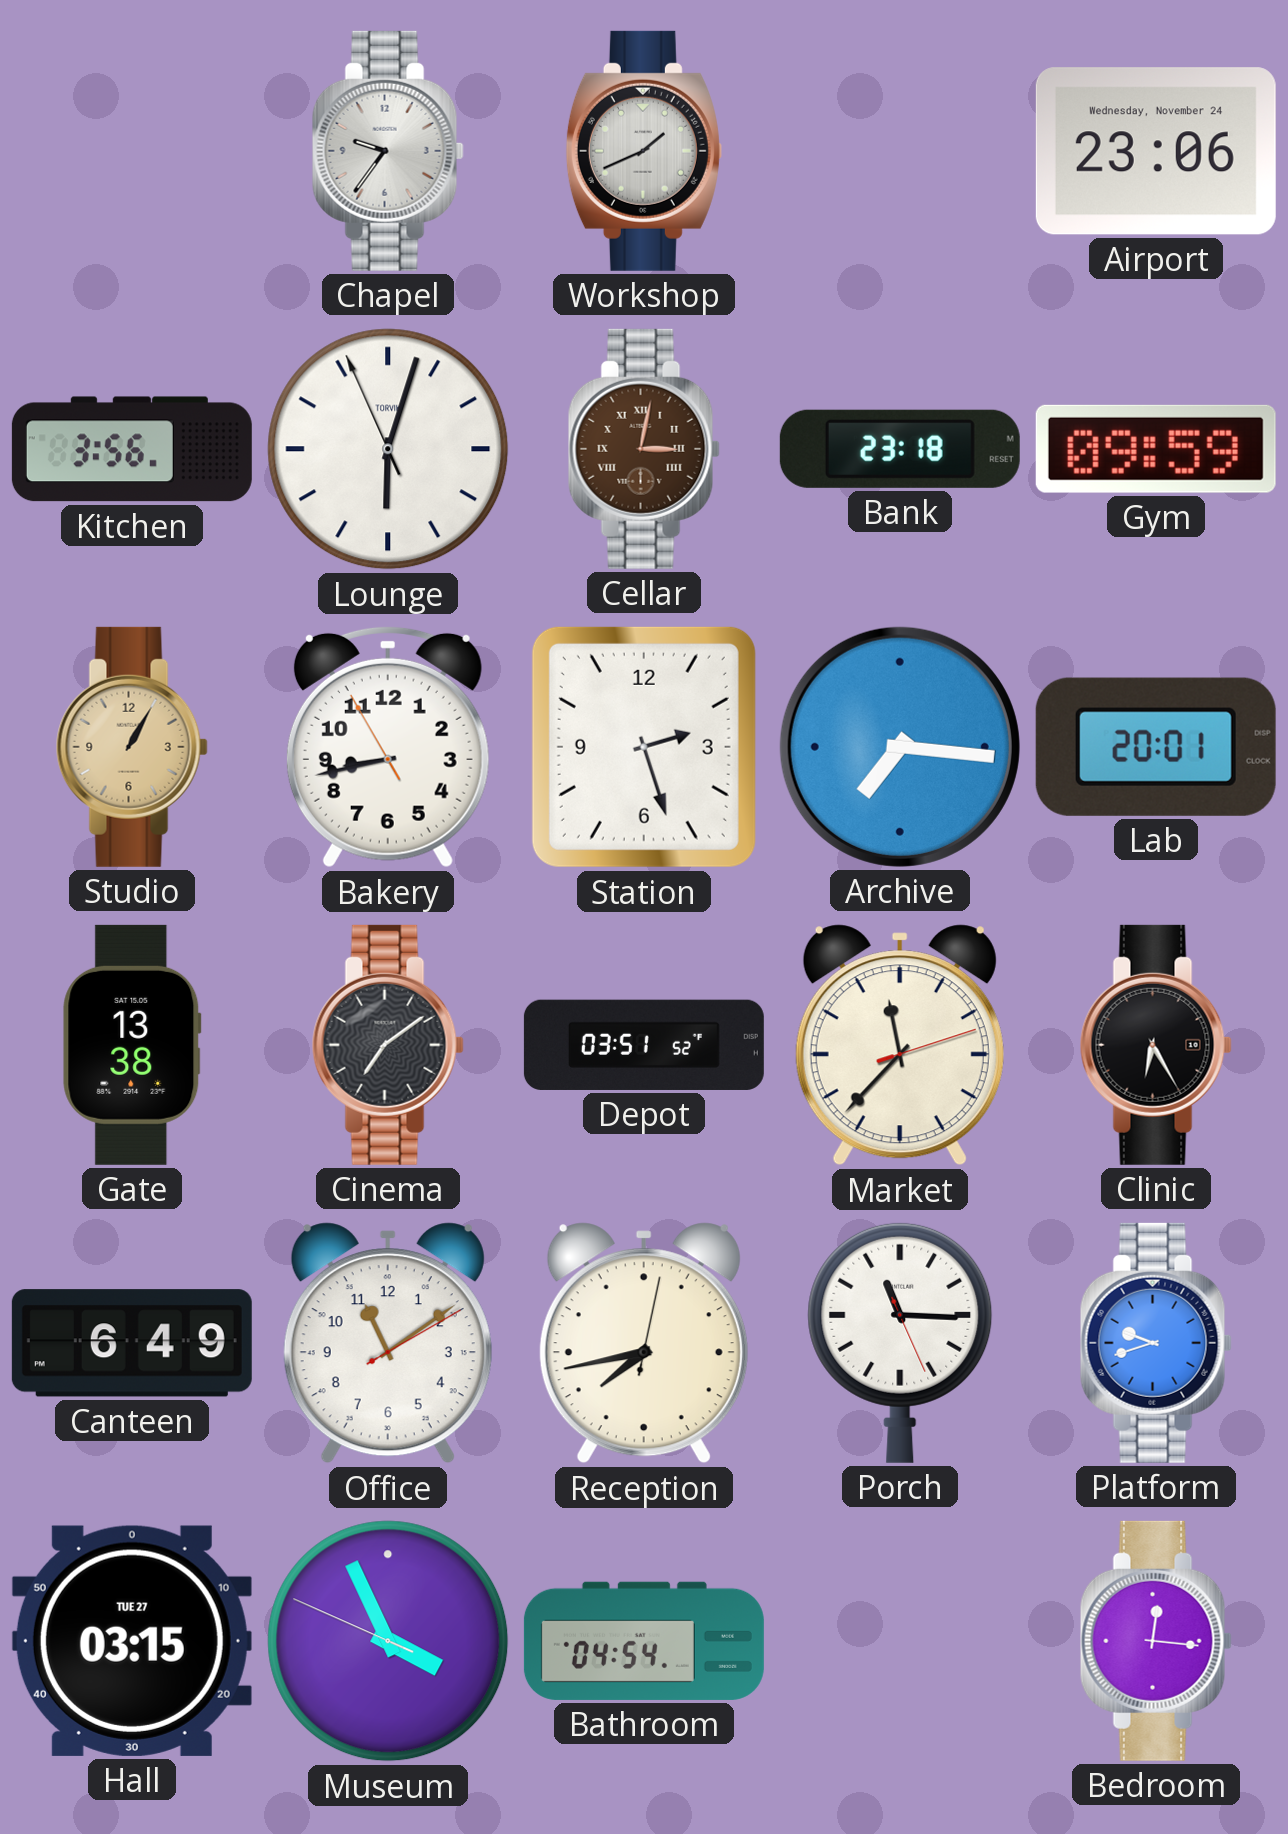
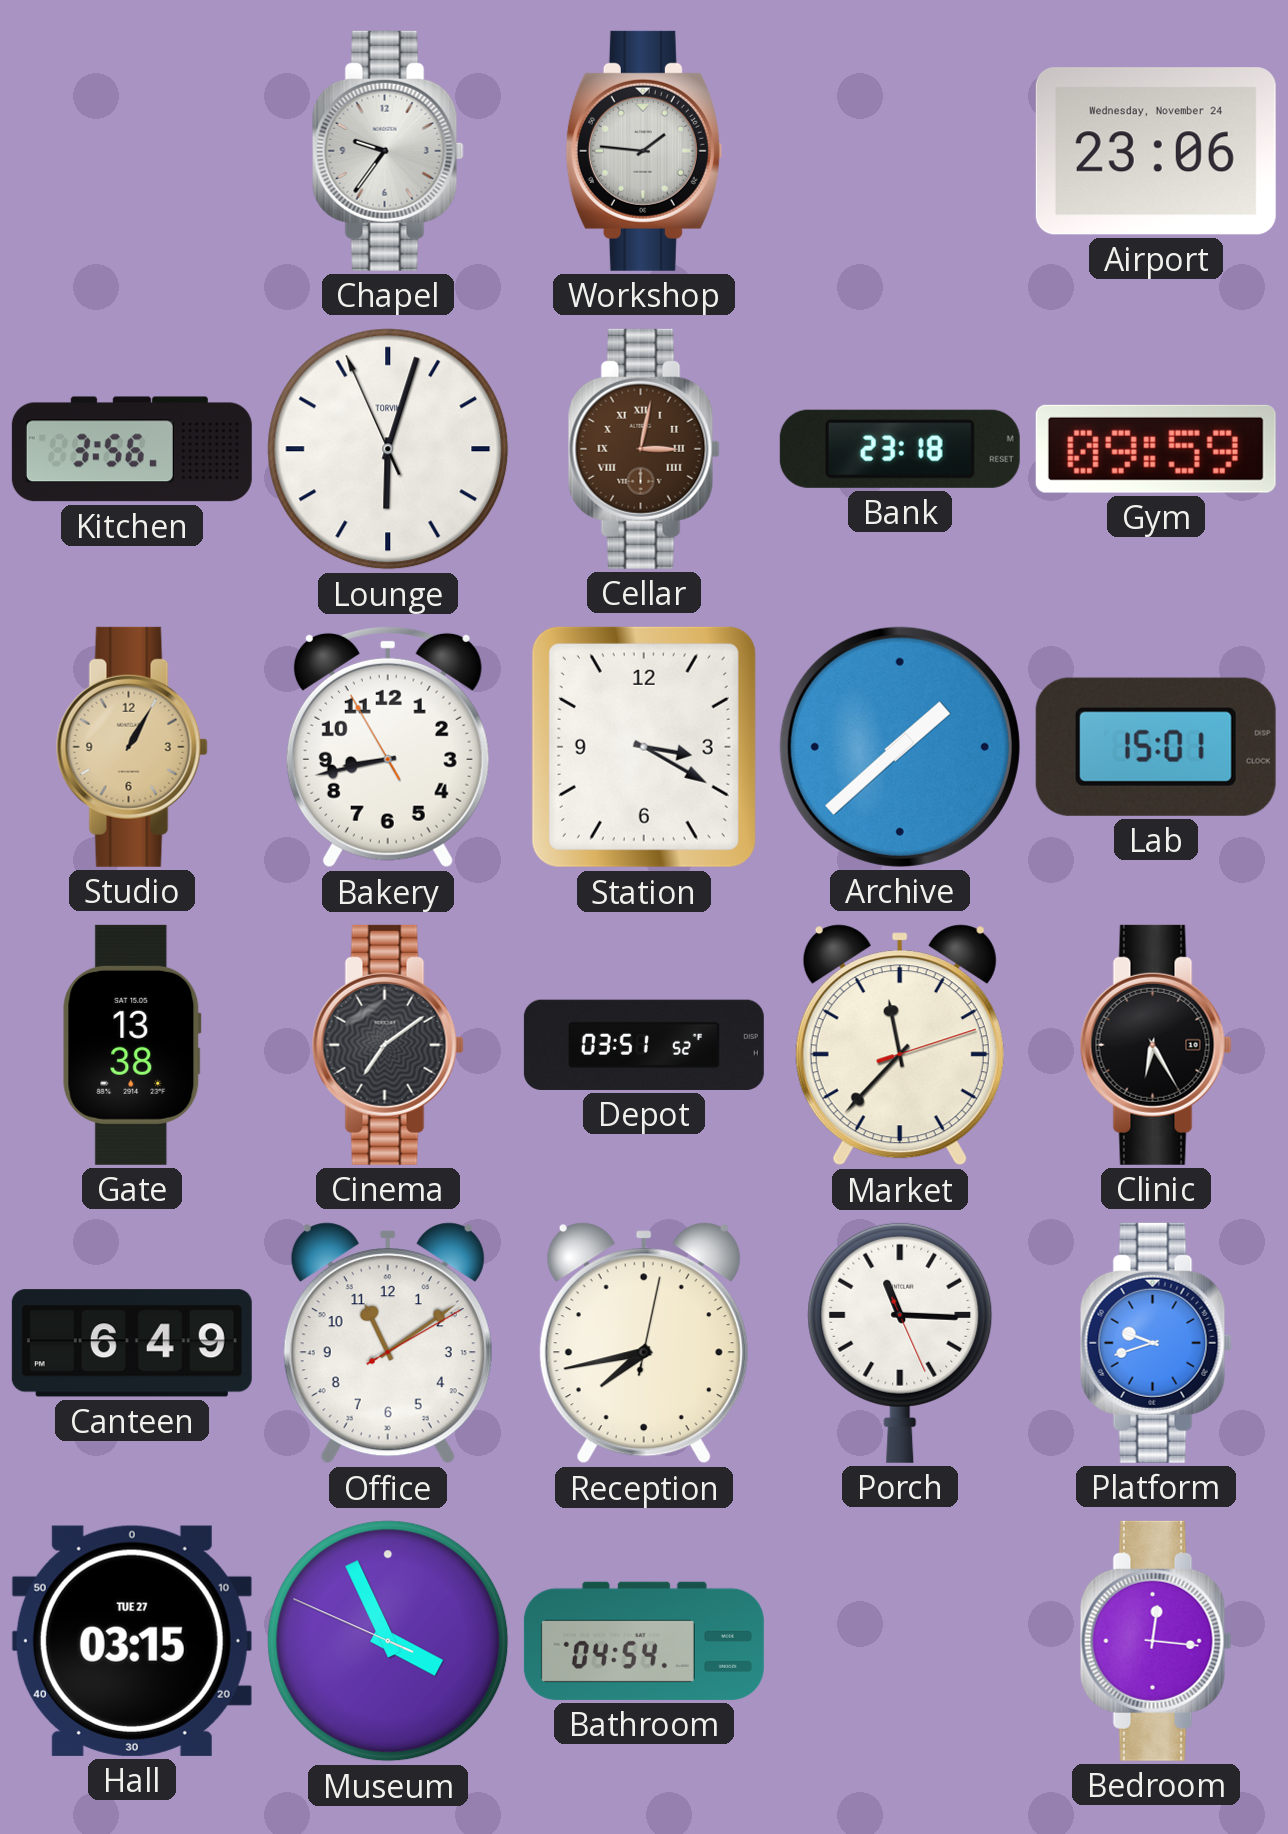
Workshop: 1:41 -> 1:46
Station: 2:27 -> 3:20
Archive: 7:16 -> 1:38
Lab: 20:01 -> 15:01
